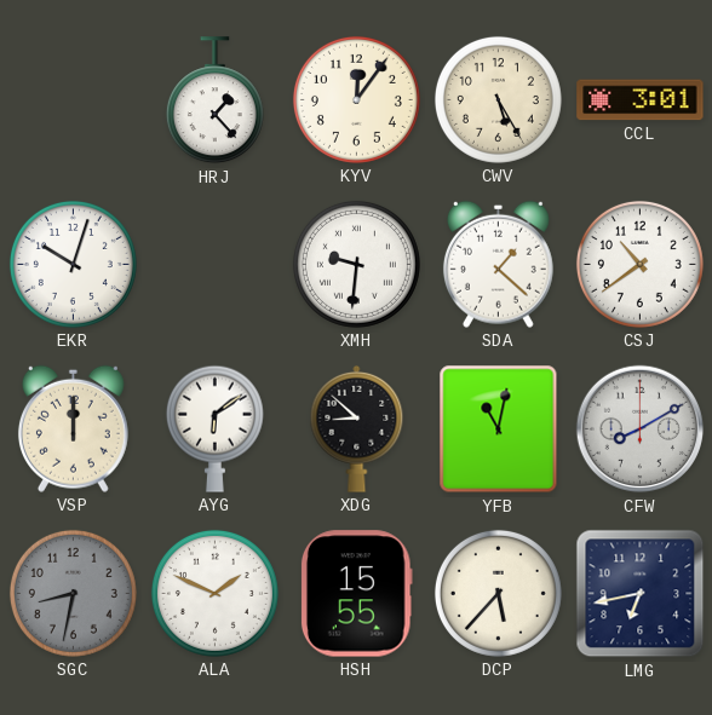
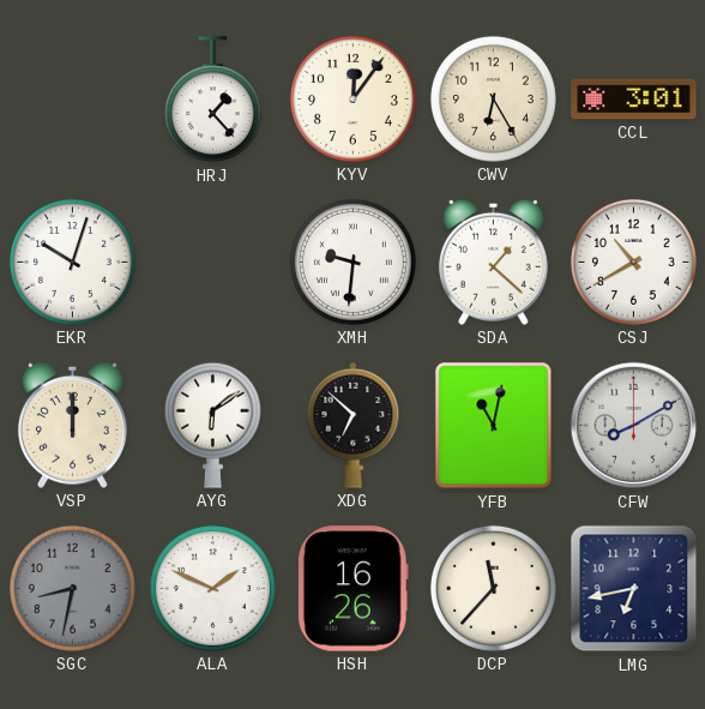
CWV: 5:25 -> 6:25
CSJ: 10:39 -> 10:40
XDG: 8:52 -> 6:52
HSH: 15:55 -> 16:26
DCP: 5:37 -> 11:37
